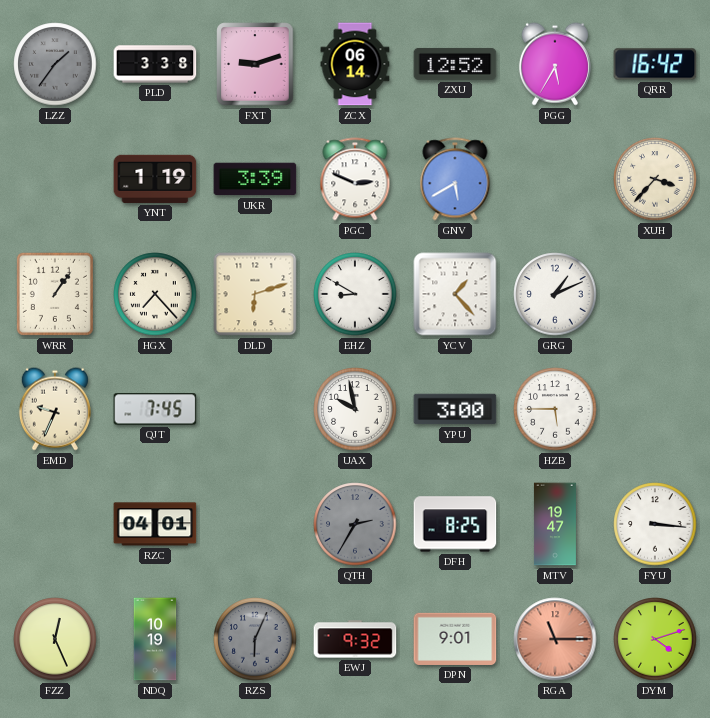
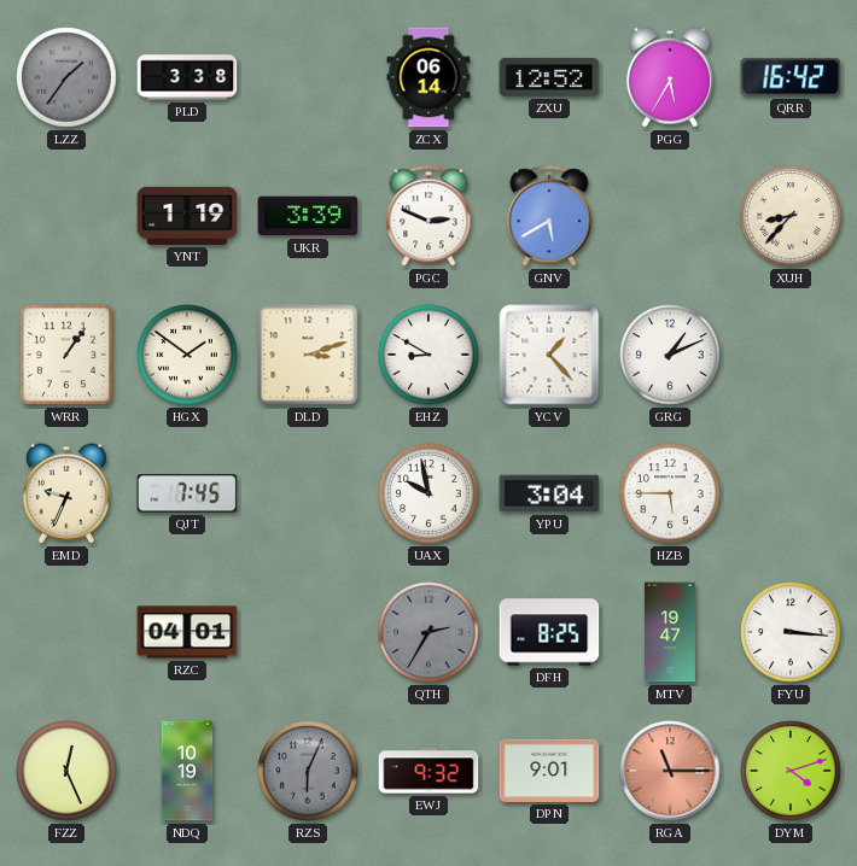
FXT: 9:12 -> none
XUH: 3:37 -> 8:37
HGX: 7:23 -> 1:51
DLD: 6:12 -> 3:12
YPU: 3:00 -> 3:04
